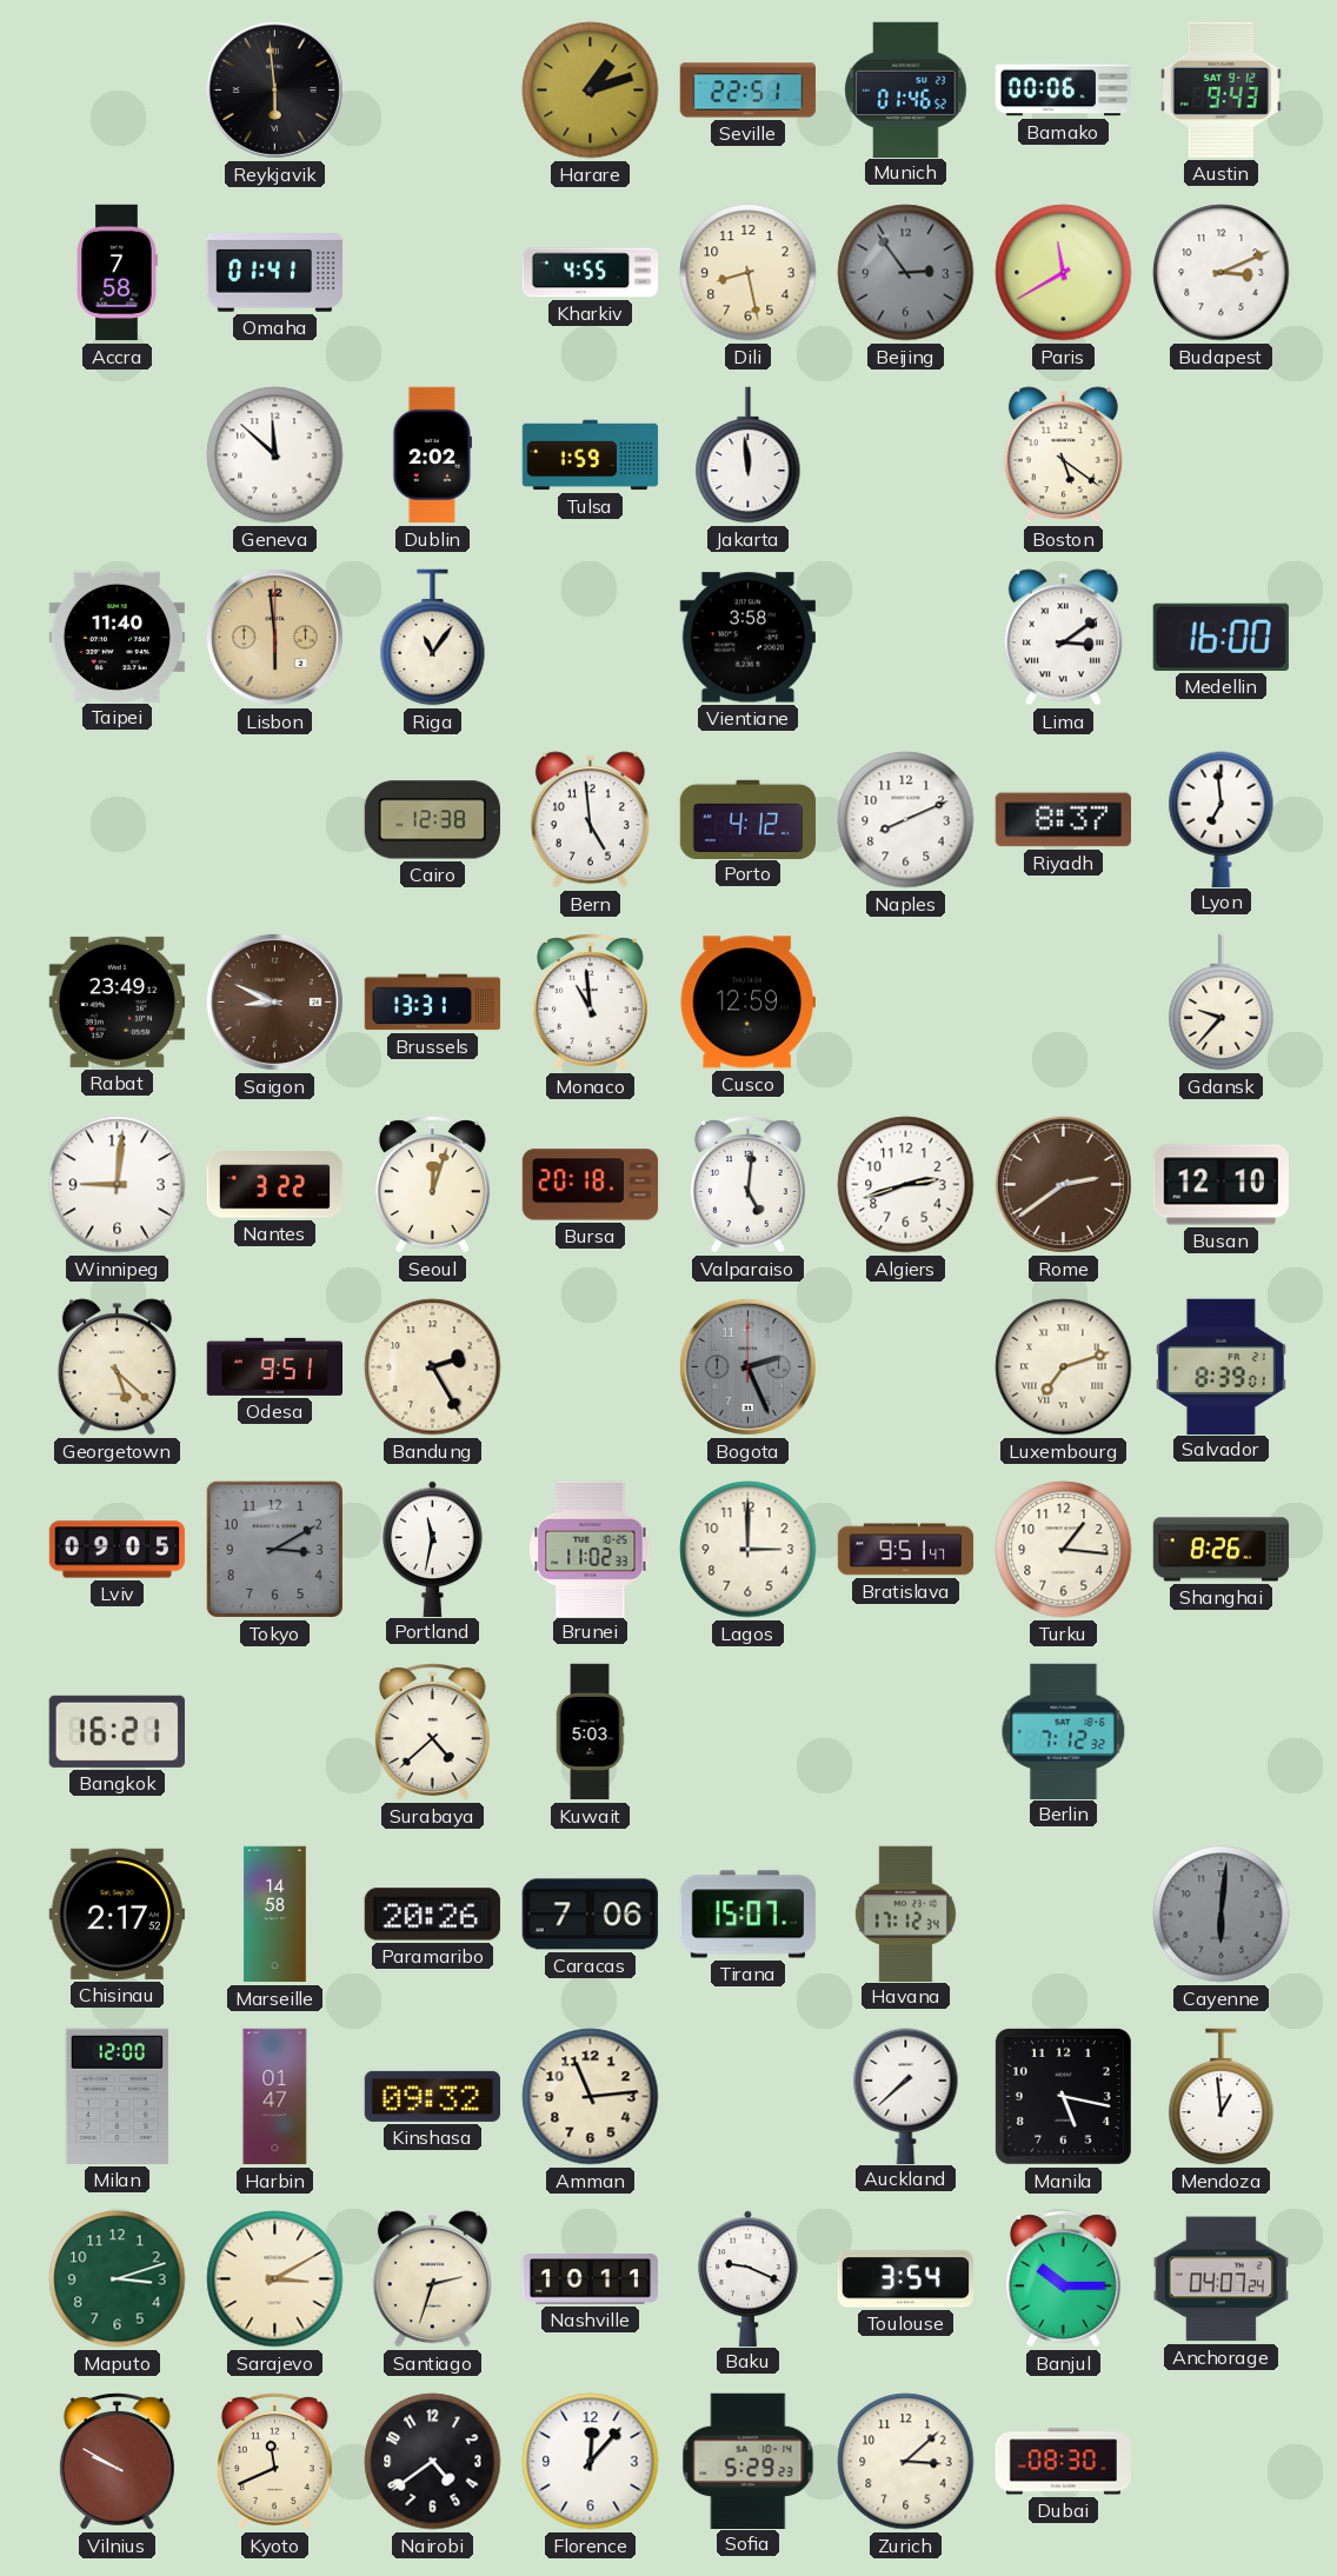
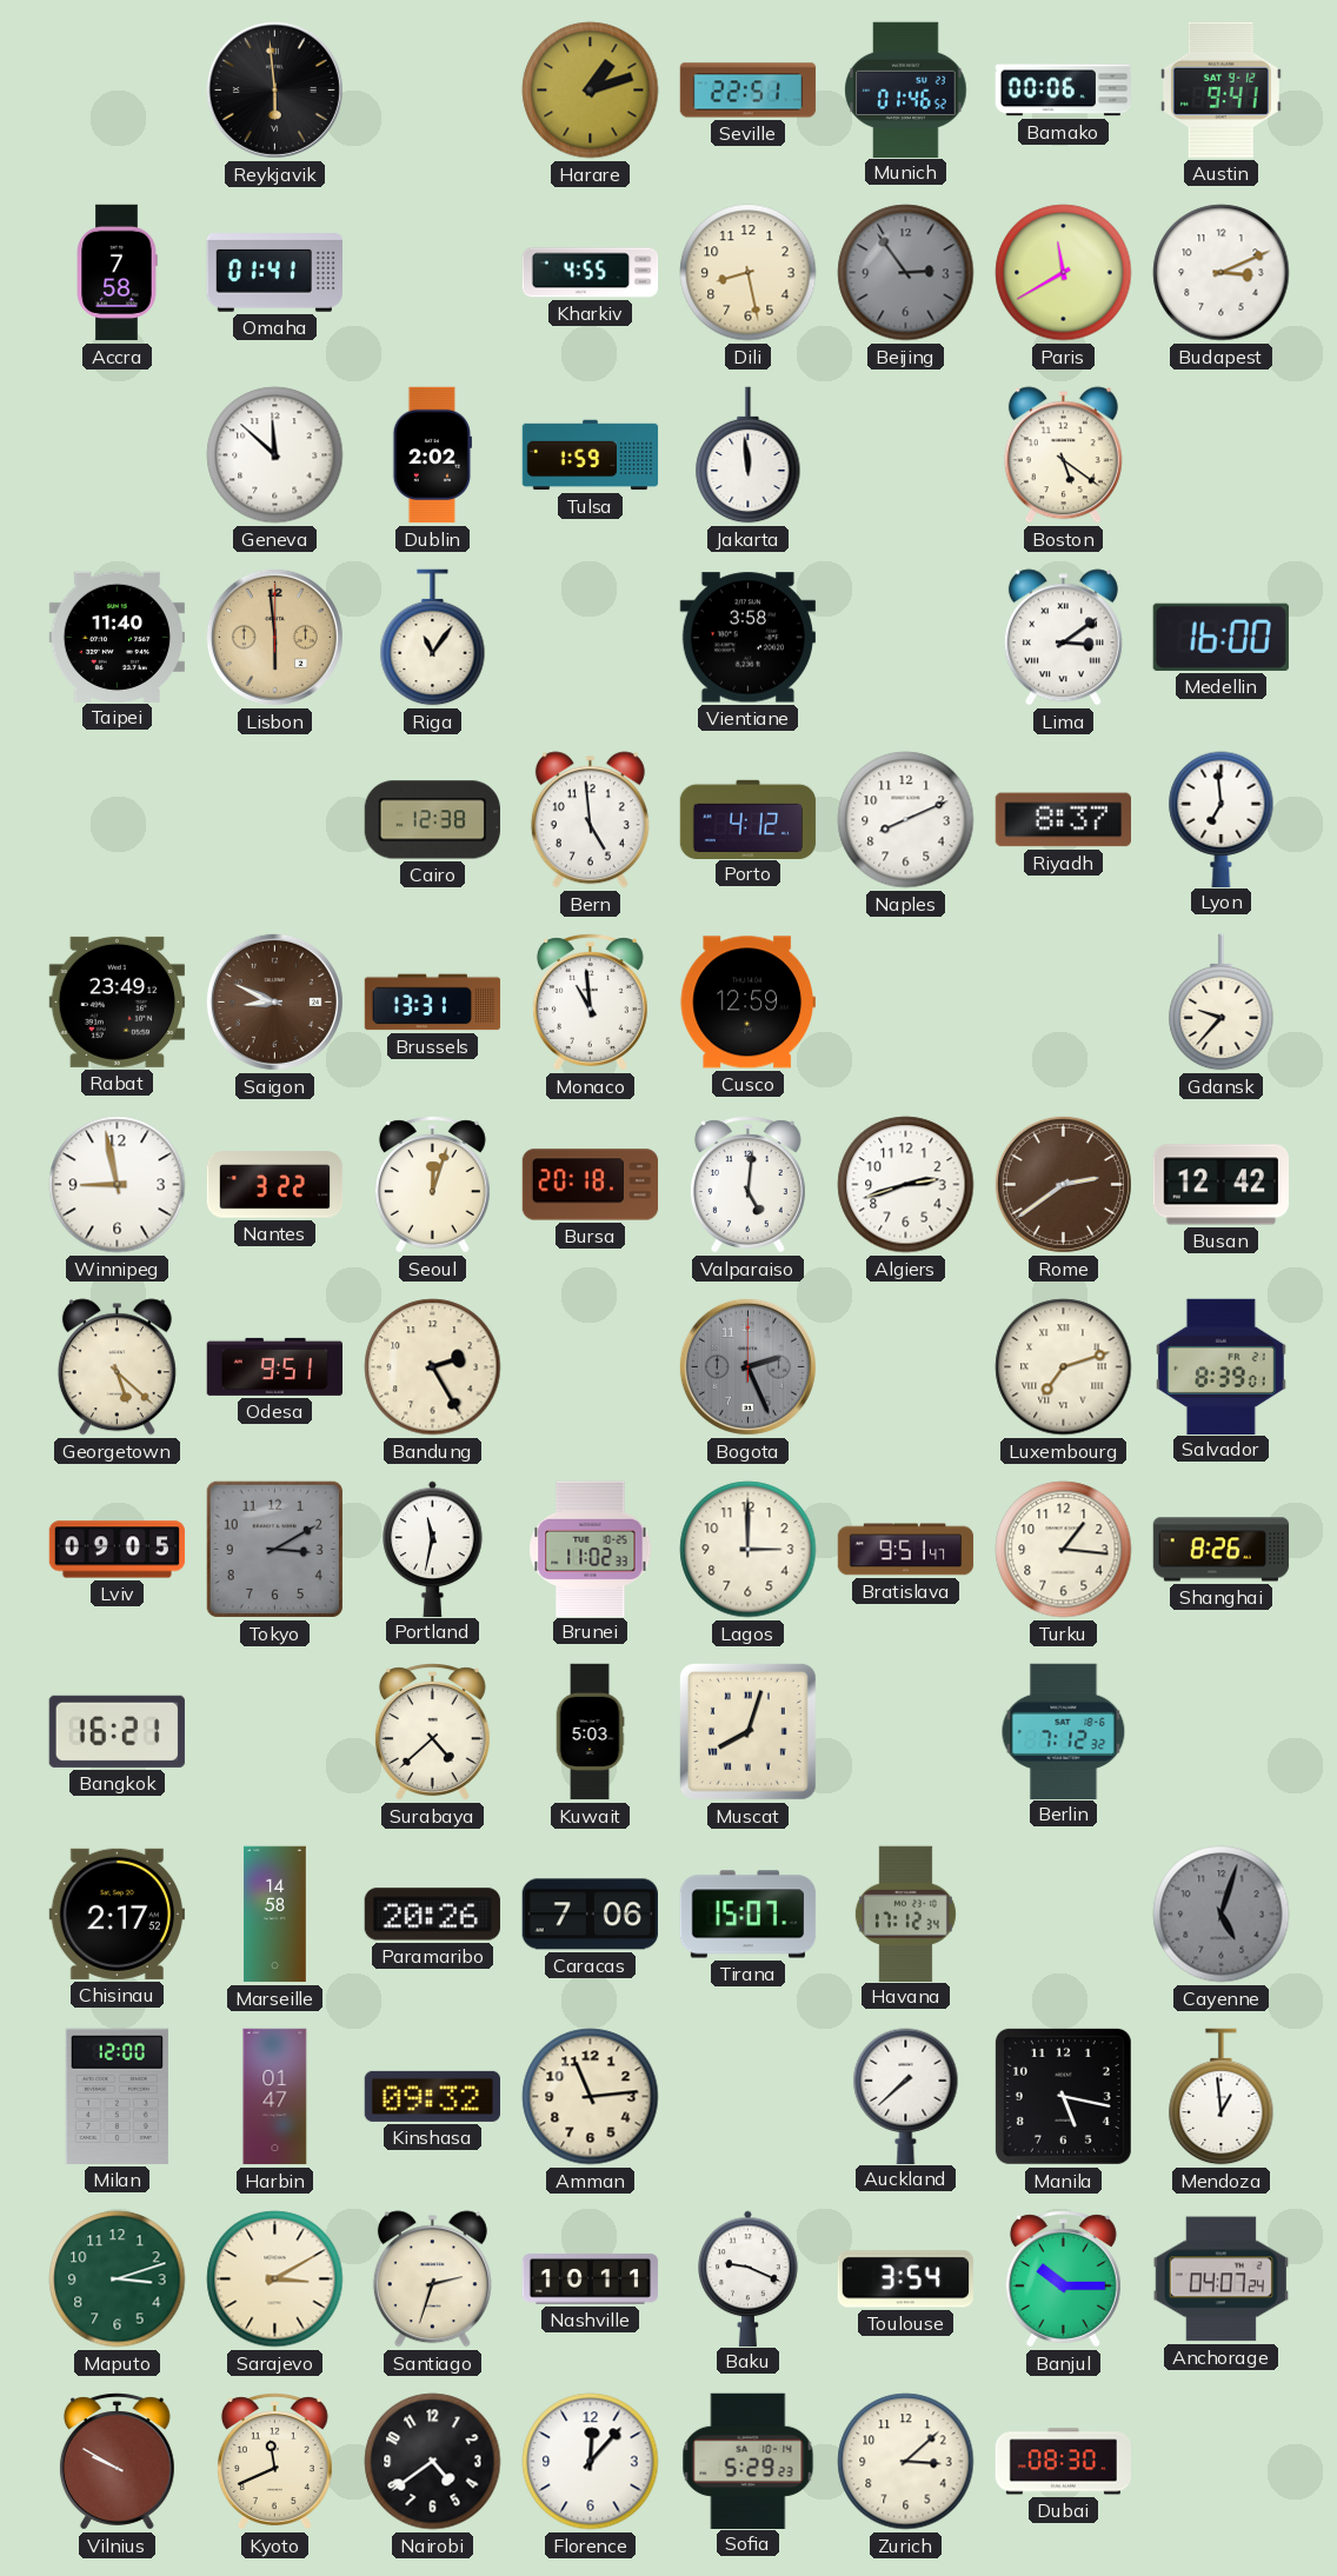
Austin: 9:43 -> 9:41
Winnipeg: 9:01 -> 8:58
Busan: 12:10 -> 12:42
Muscat: none -> 8:03
Cayenne: 6:01 -> 5:03
